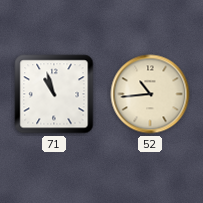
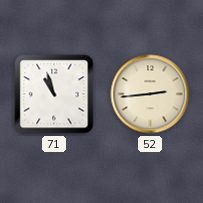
52: 10:44 -> 2:44
